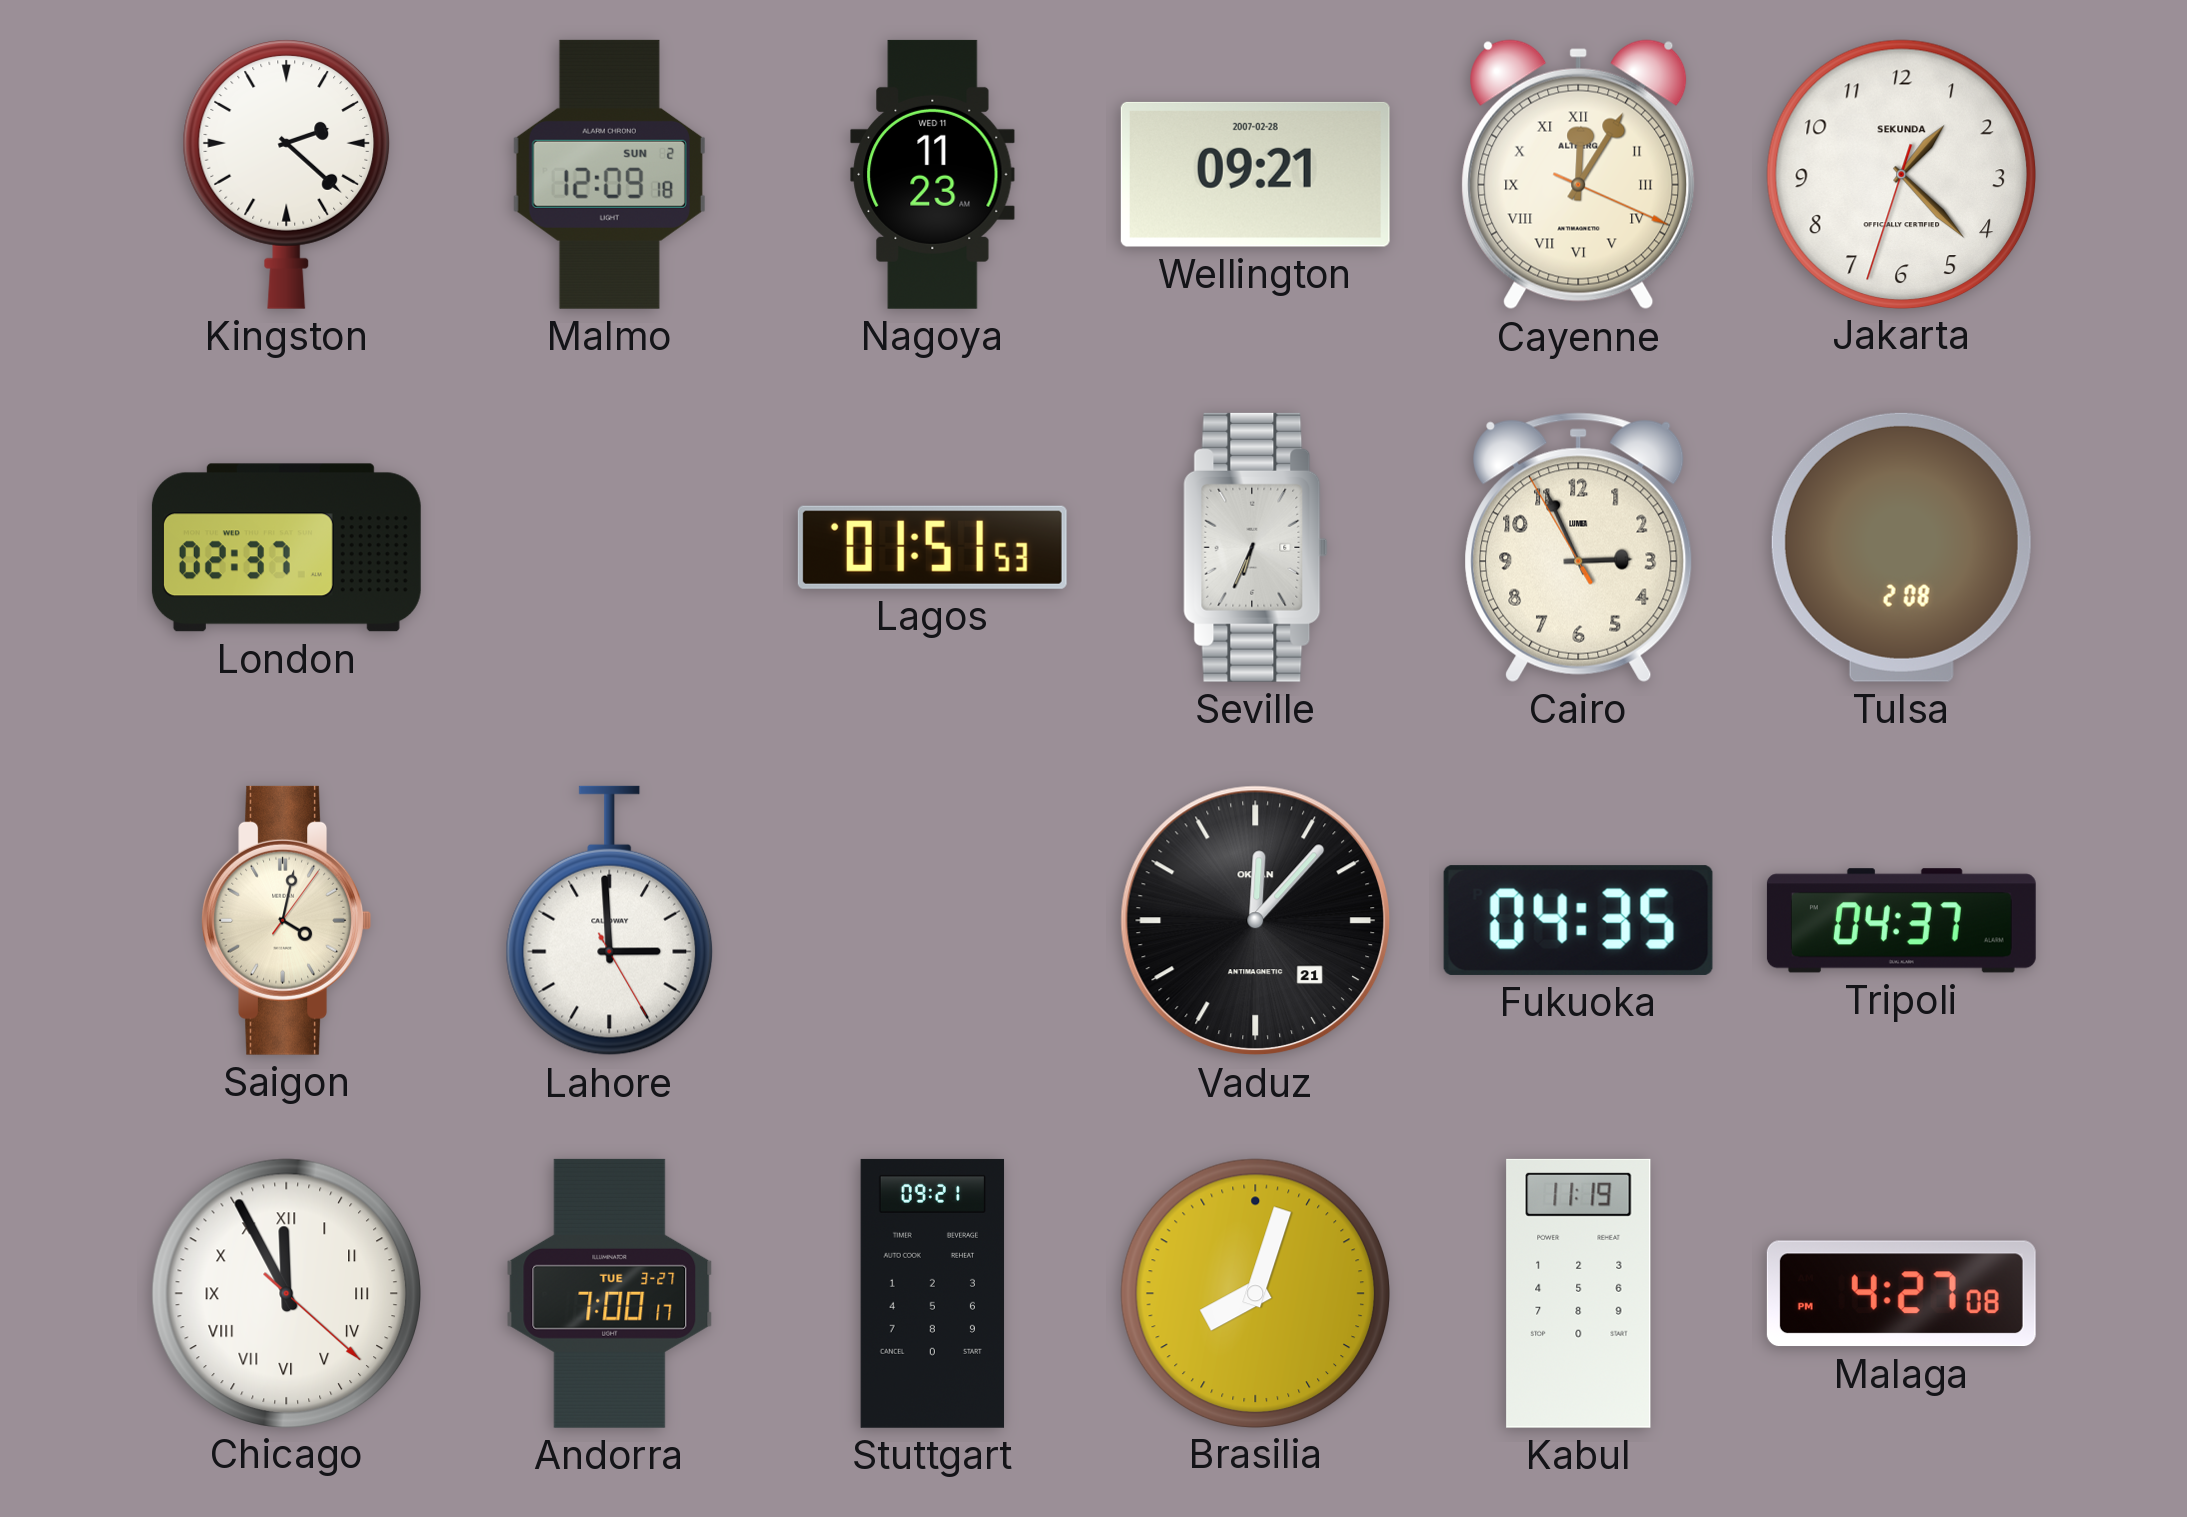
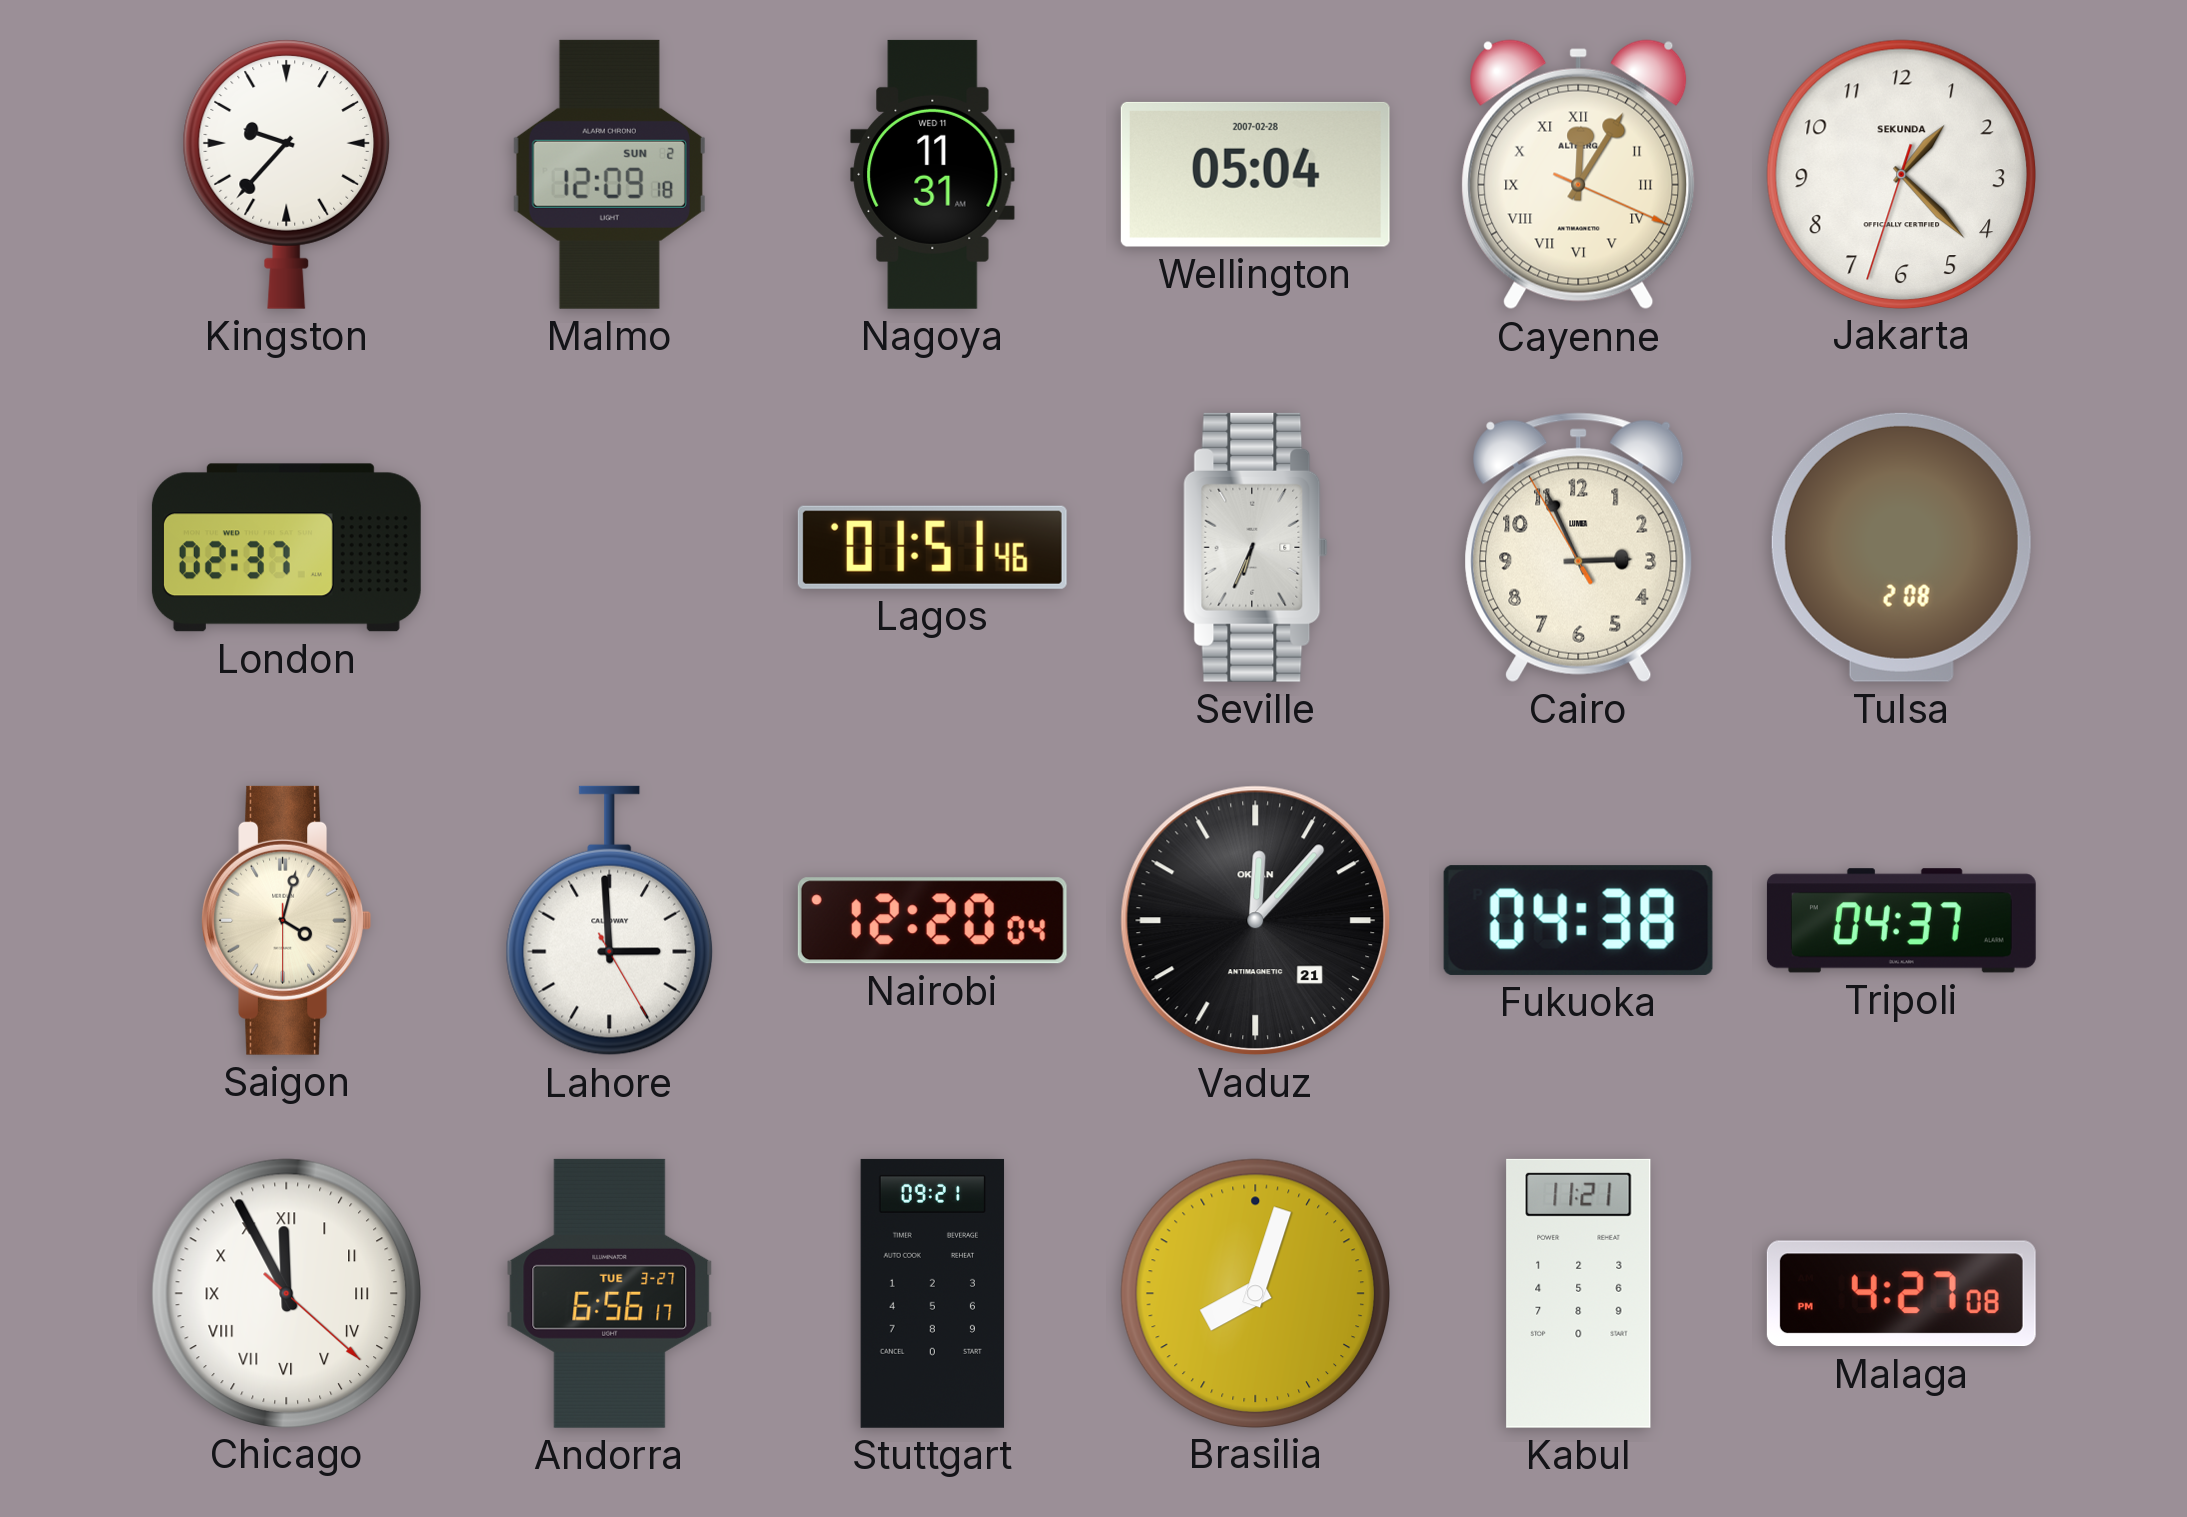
Kingston: 2:22 -> 9:37
Nagoya: 11:23 -> 11:31
Wellington: 09:21 -> 05:04
Lagos: 01:51:53 -> 01:51:46
Saigon: 4:02:06 -> 4:02:30
Nairobi: none -> 12:20
Fukuoka: 04:35 -> 04:38
Andorra: 7:00 -> 6:56
Kabul: 11:19 -> 11:21
